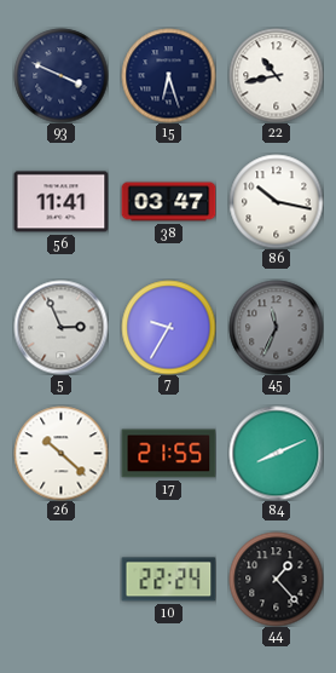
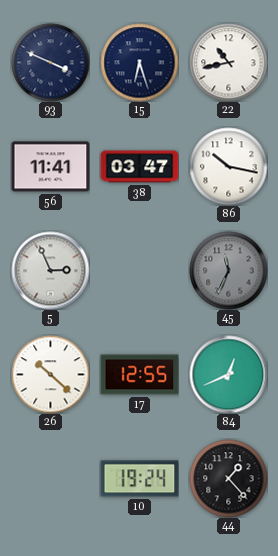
7: 9:35 -> none
17: 21:55 -> 12:55
84: 8:11 -> 12:41
10: 22:24 -> 19:24
